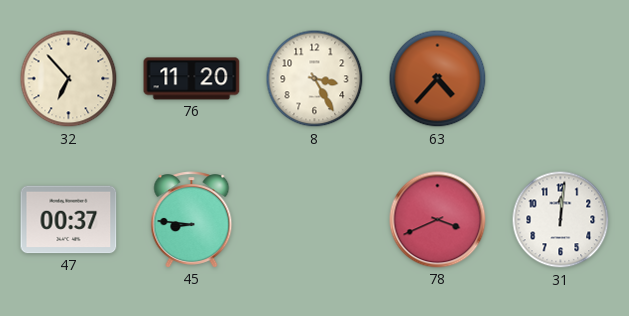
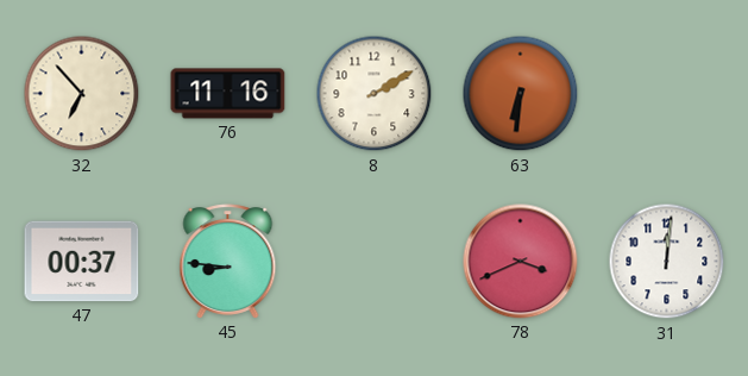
76: 11:20 -> 11:16
8: 3:25 -> 2:10
63: 4:37 -> 6:31
